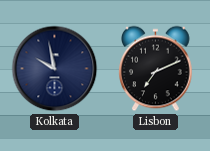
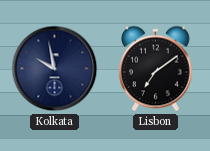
Lisbon: 7:11 -> 7:09
